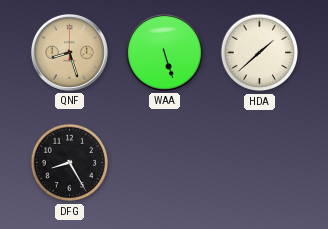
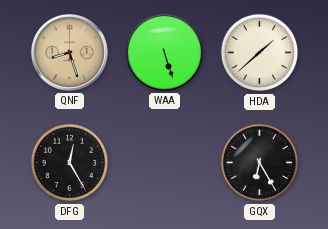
DFG: 8:25 -> 12:25
GQX: none -> 6:25
